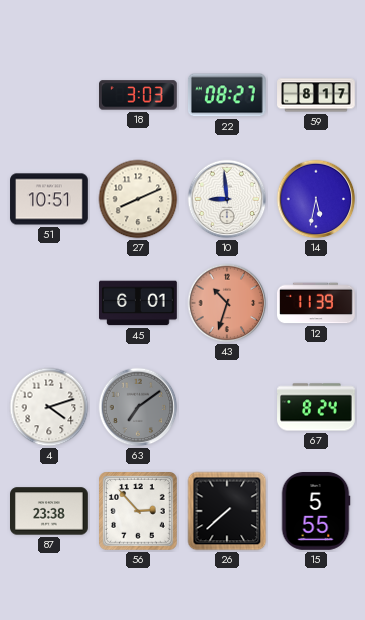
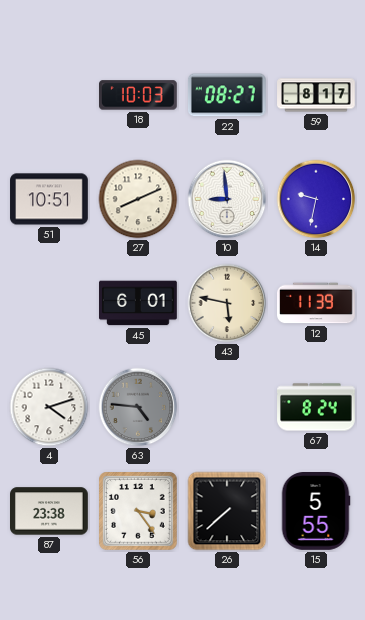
18: 3:03 -> 10:03
14: 5:32 -> 9:32
43: 10:33 -> 5:47
43 dial: salmon -> cream
63: 7:09 -> 4:46
56: 2:53 -> 3:24
